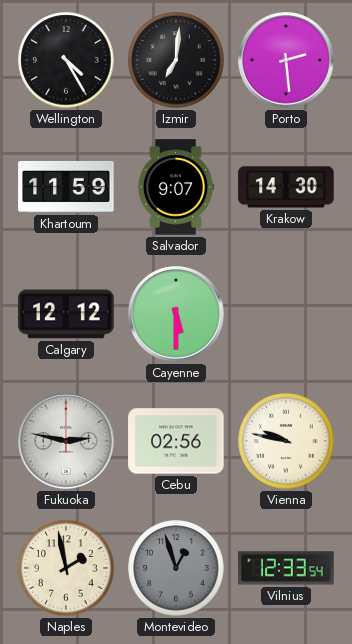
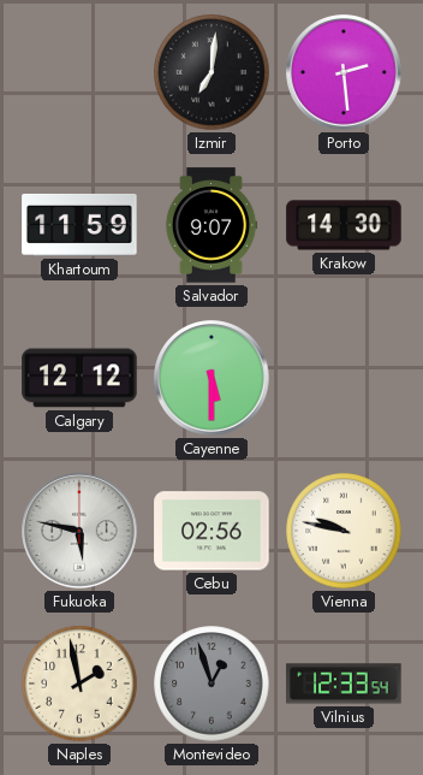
Wellington: 4:25 -> none
Fukuoka: 2:47 -> 5:47
